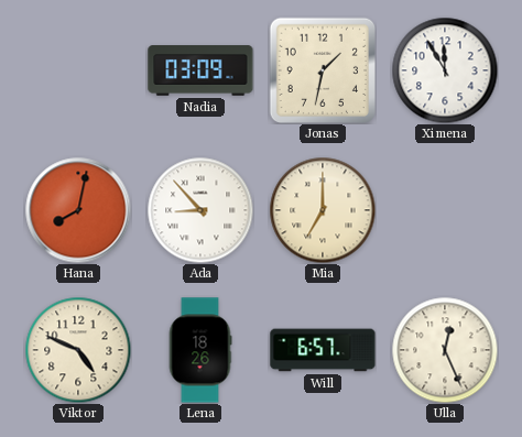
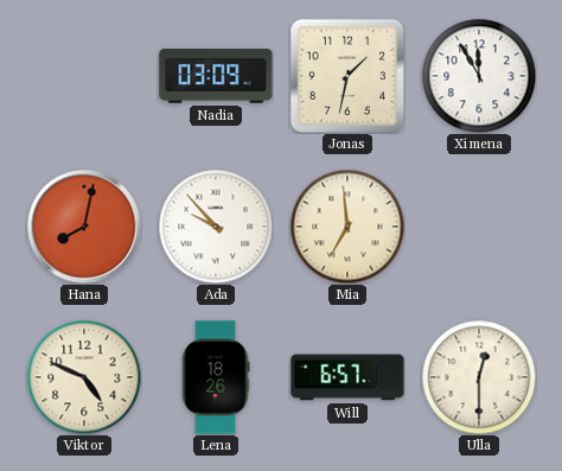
Ada: 8:53 -> 9:53
Mia: 7:00 -> 6:59
Ulla: 12:26 -> 12:30
